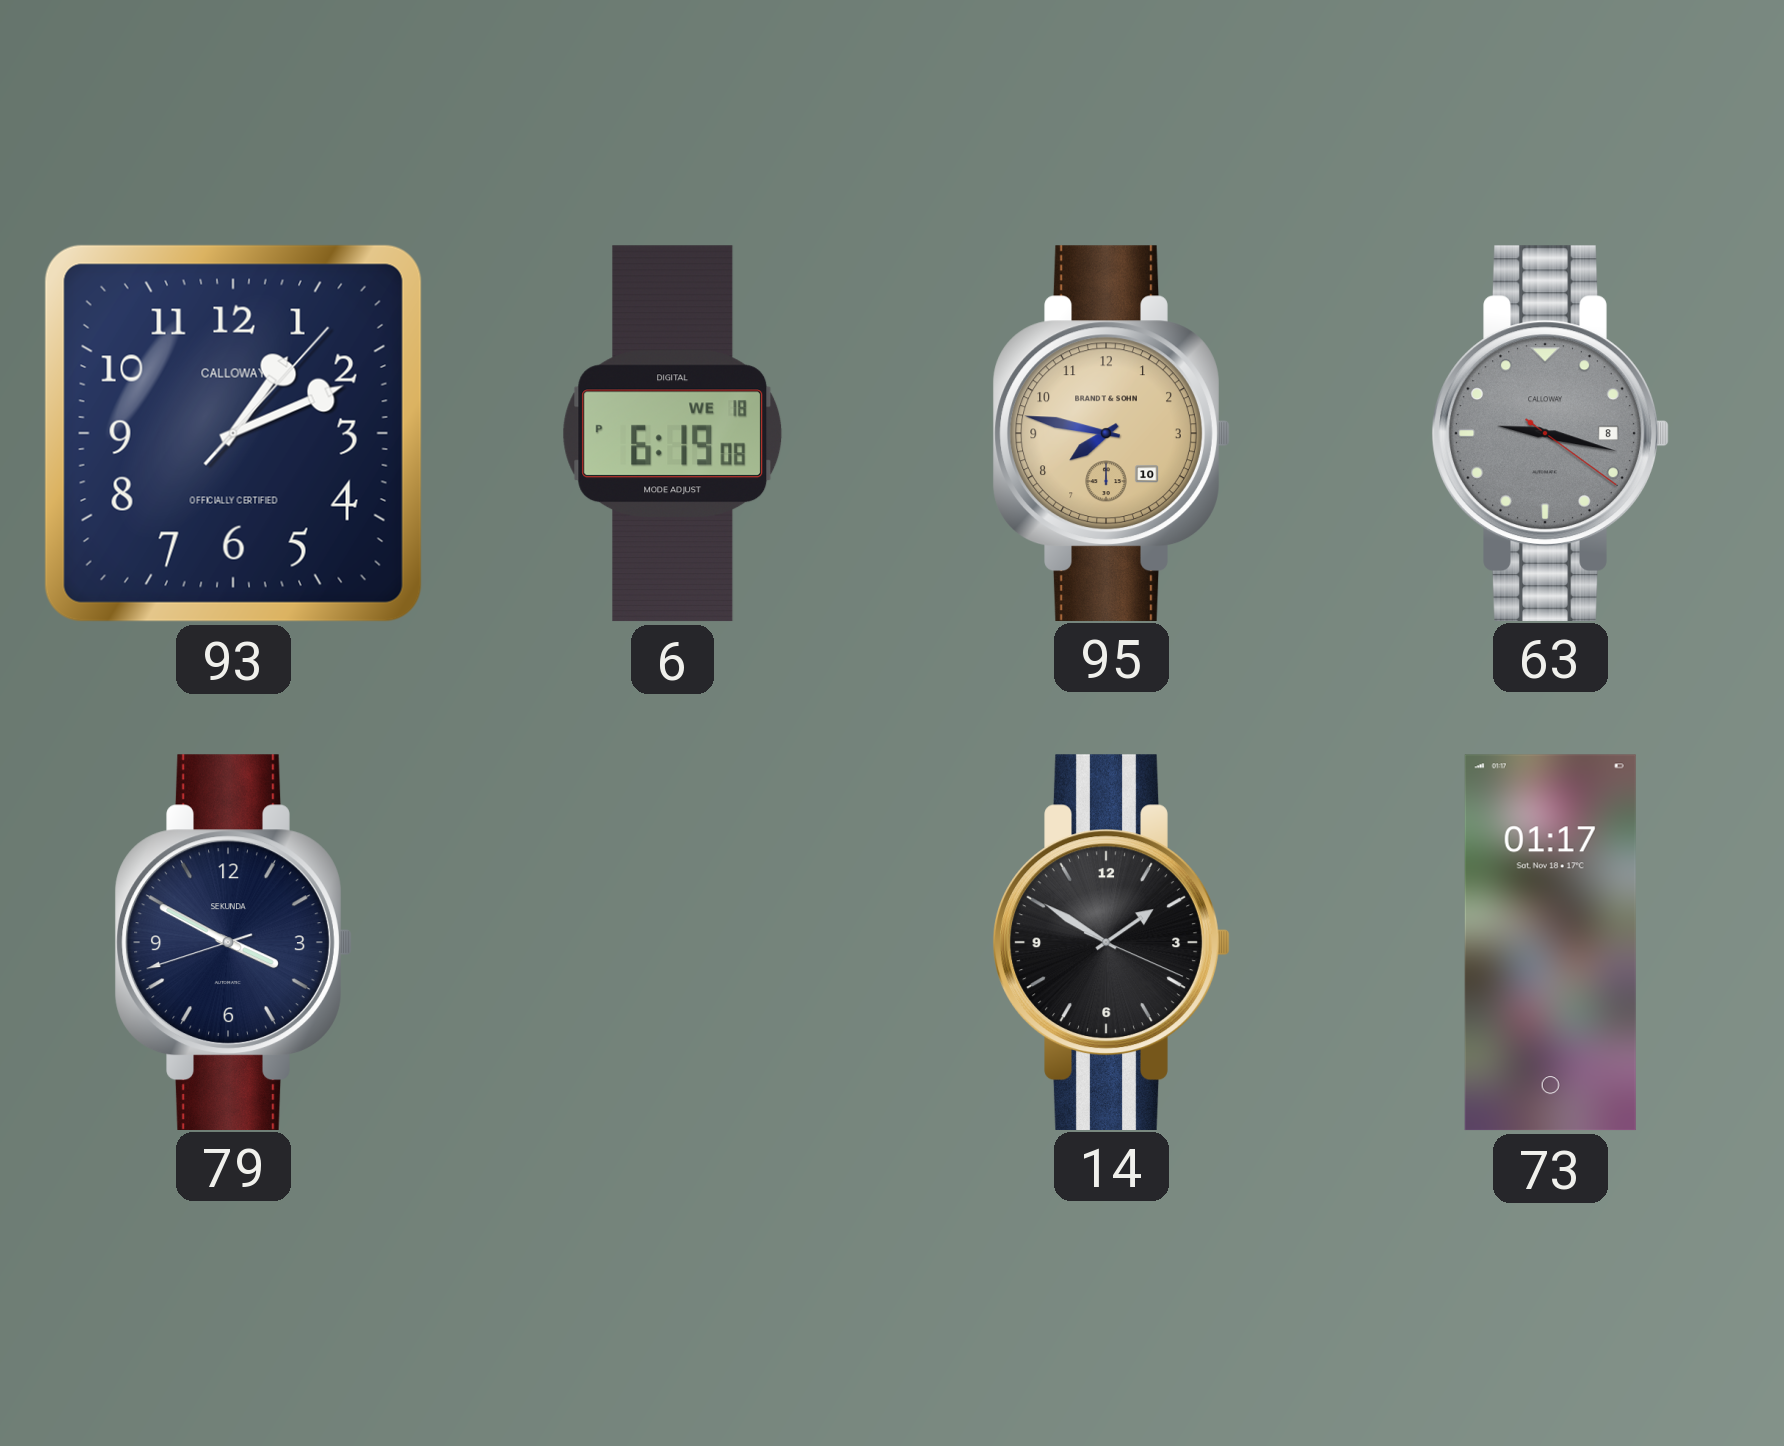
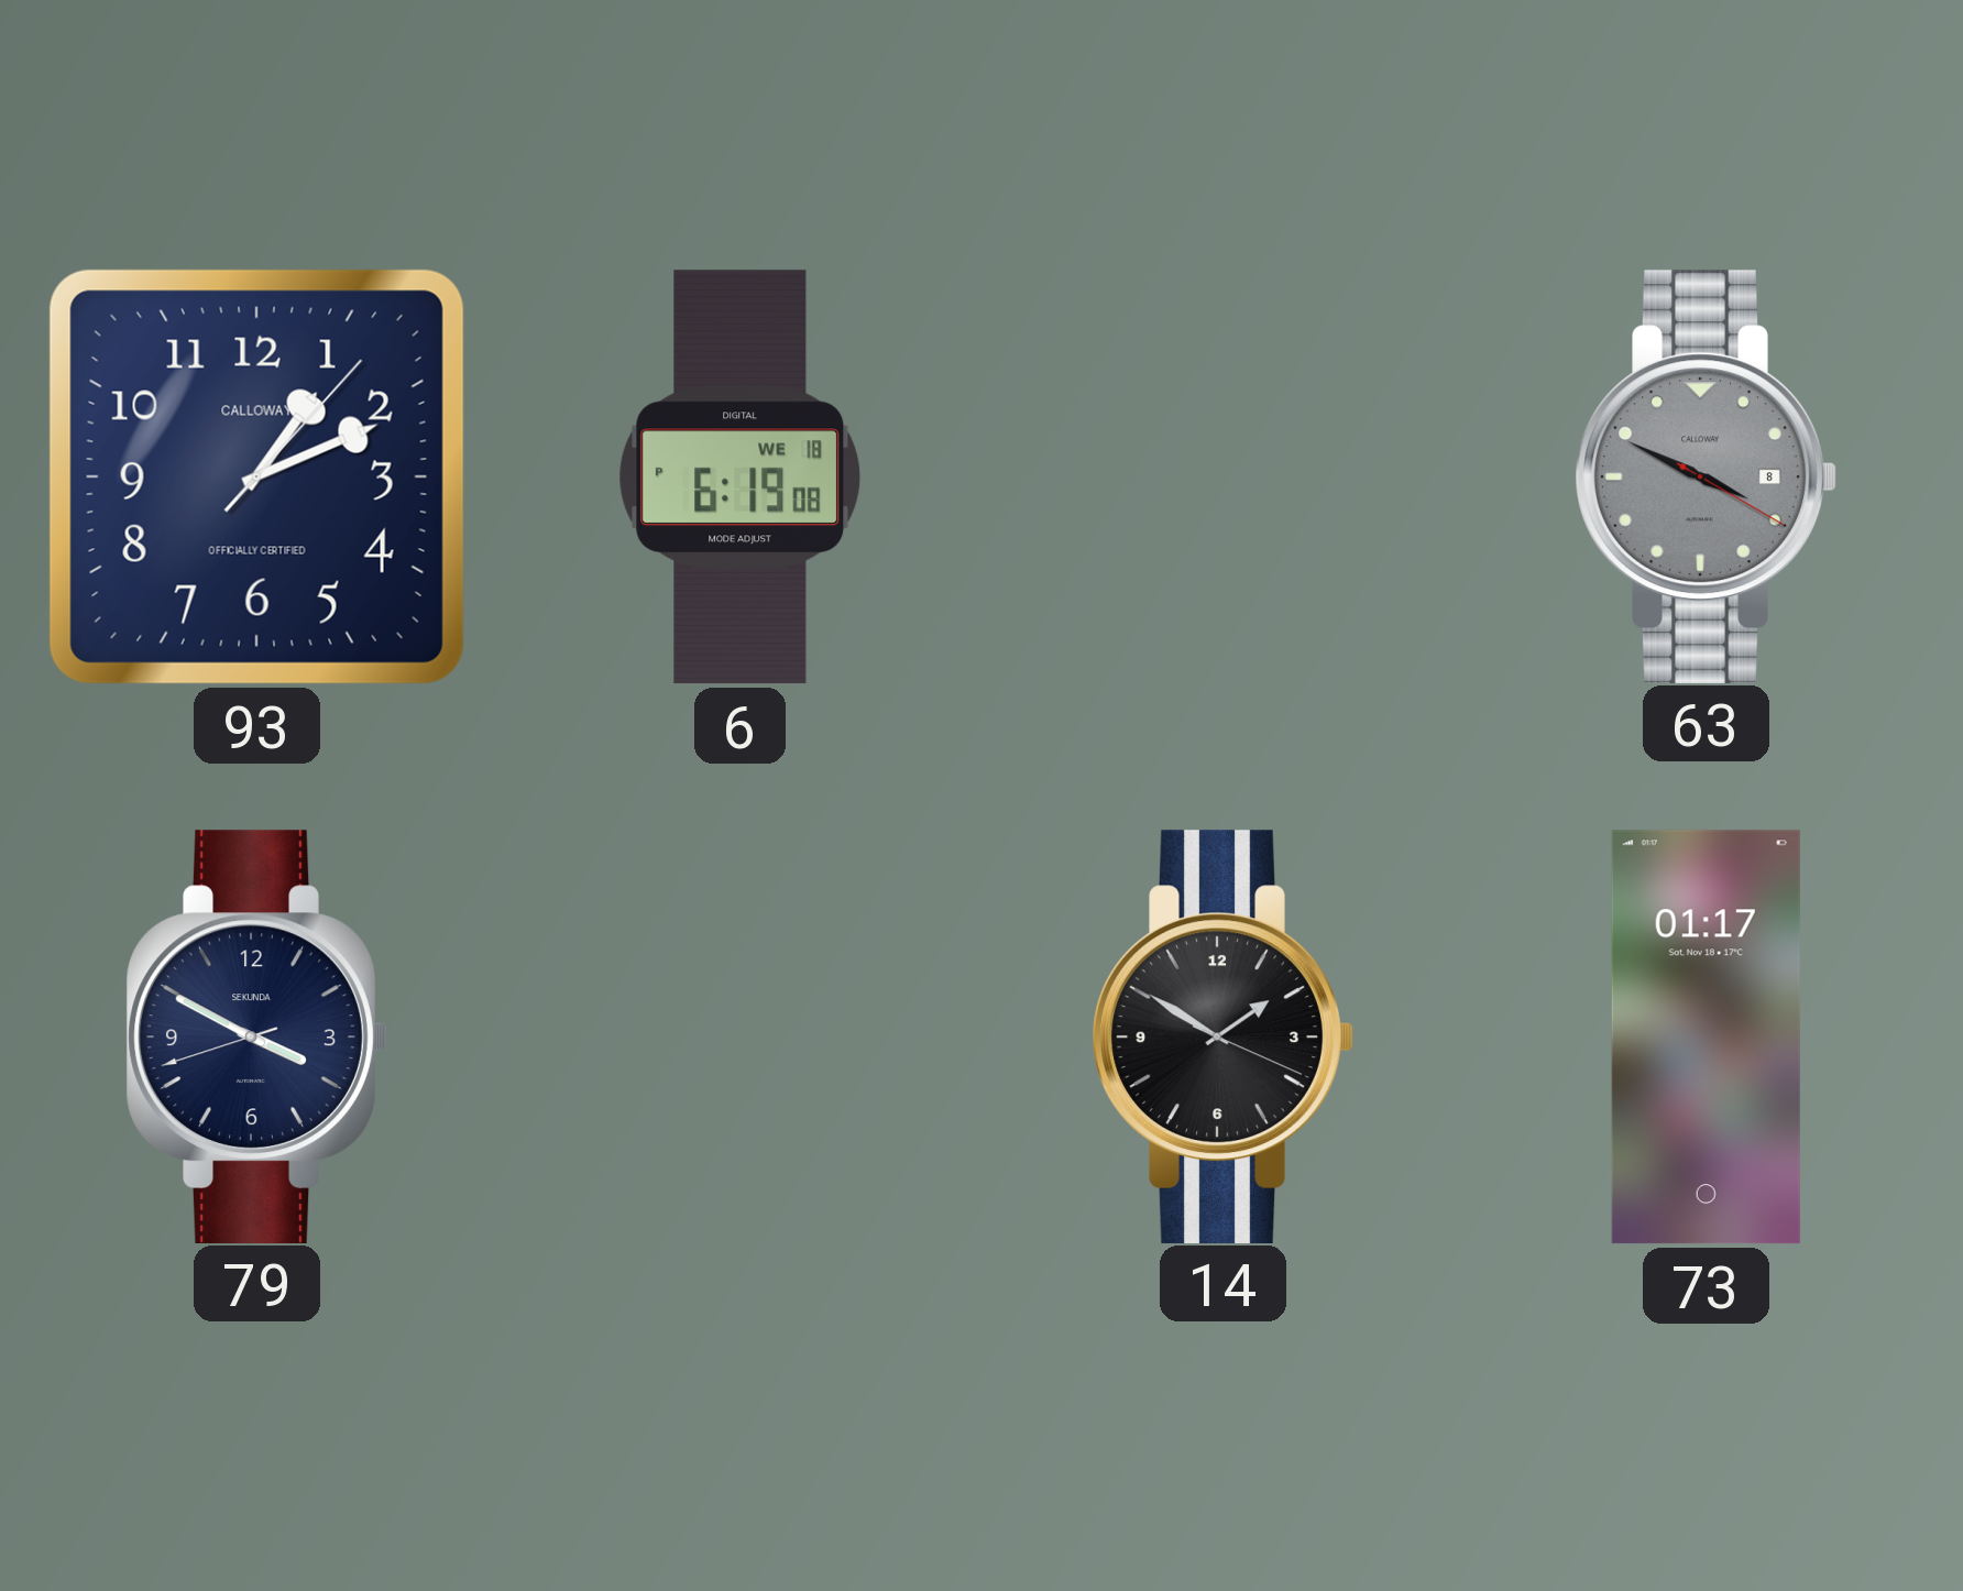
95: 7:47 -> none
63: 9:17 -> 3:49
